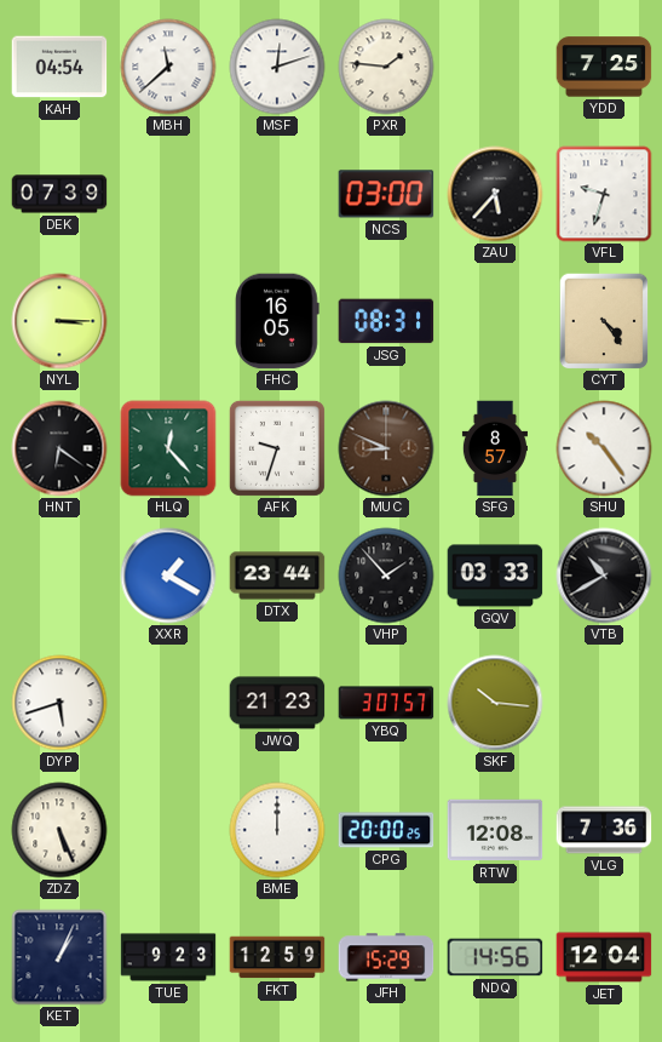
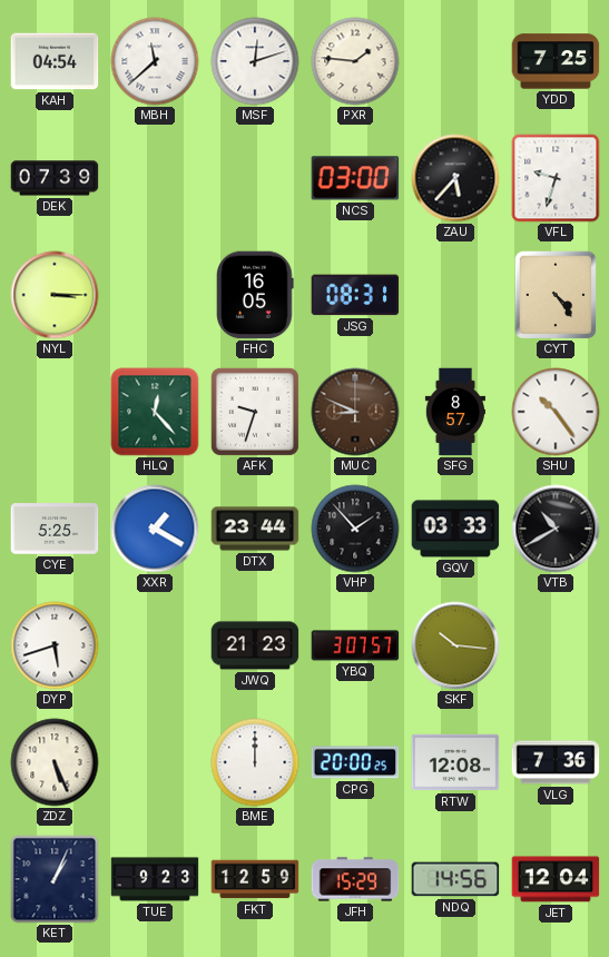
HNT: 6:21 -> none
CYE: none -> 5:25
